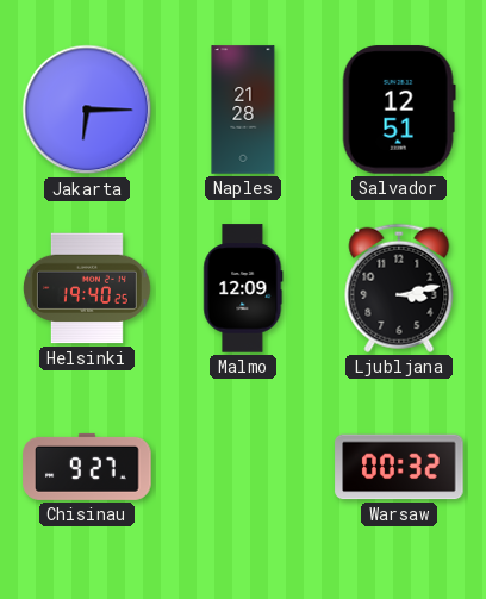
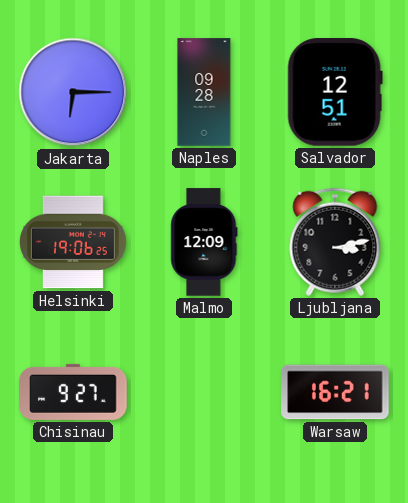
Naples: 21:28 -> 09:28
Helsinki: 19:40 -> 19:06
Warsaw: 00:32 -> 16:21
